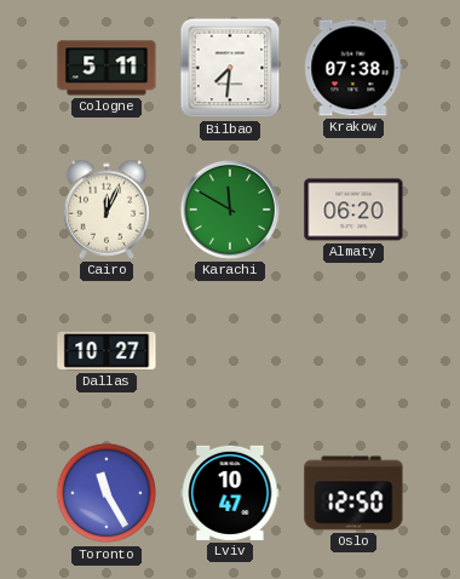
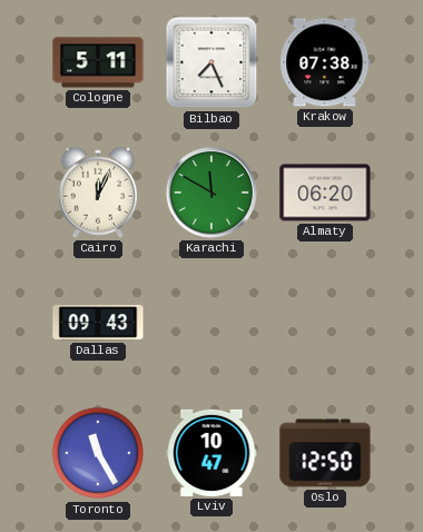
Bilbao: 7:31 -> 7:26
Dallas: 10:27 -> 09:43
